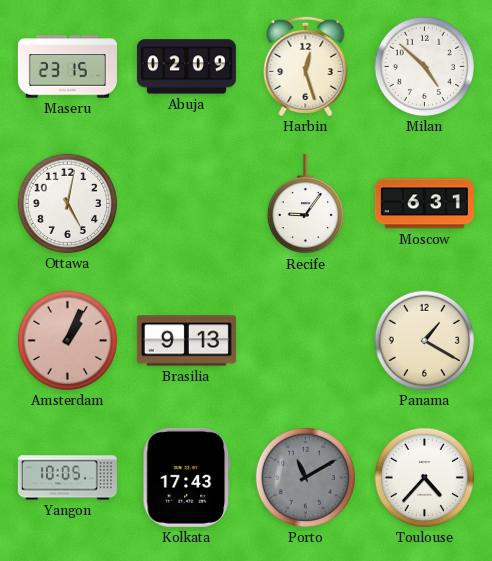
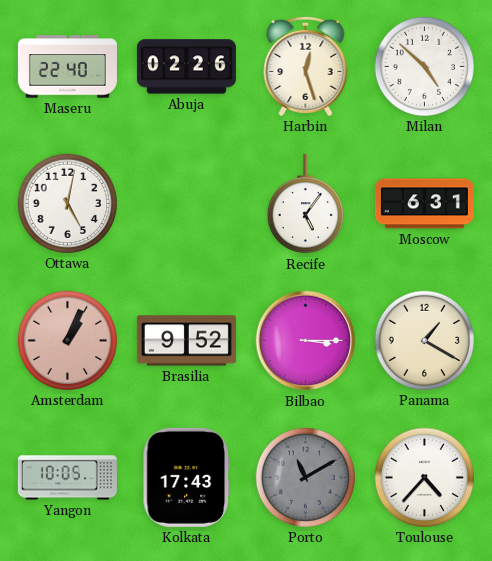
Maseru: 23:15 -> 22:40
Abuja: 02:09 -> 02:26
Recife: 9:06 -> 5:06
Brasilia: 9:13 -> 9:52
Bilbao: none -> 3:15
